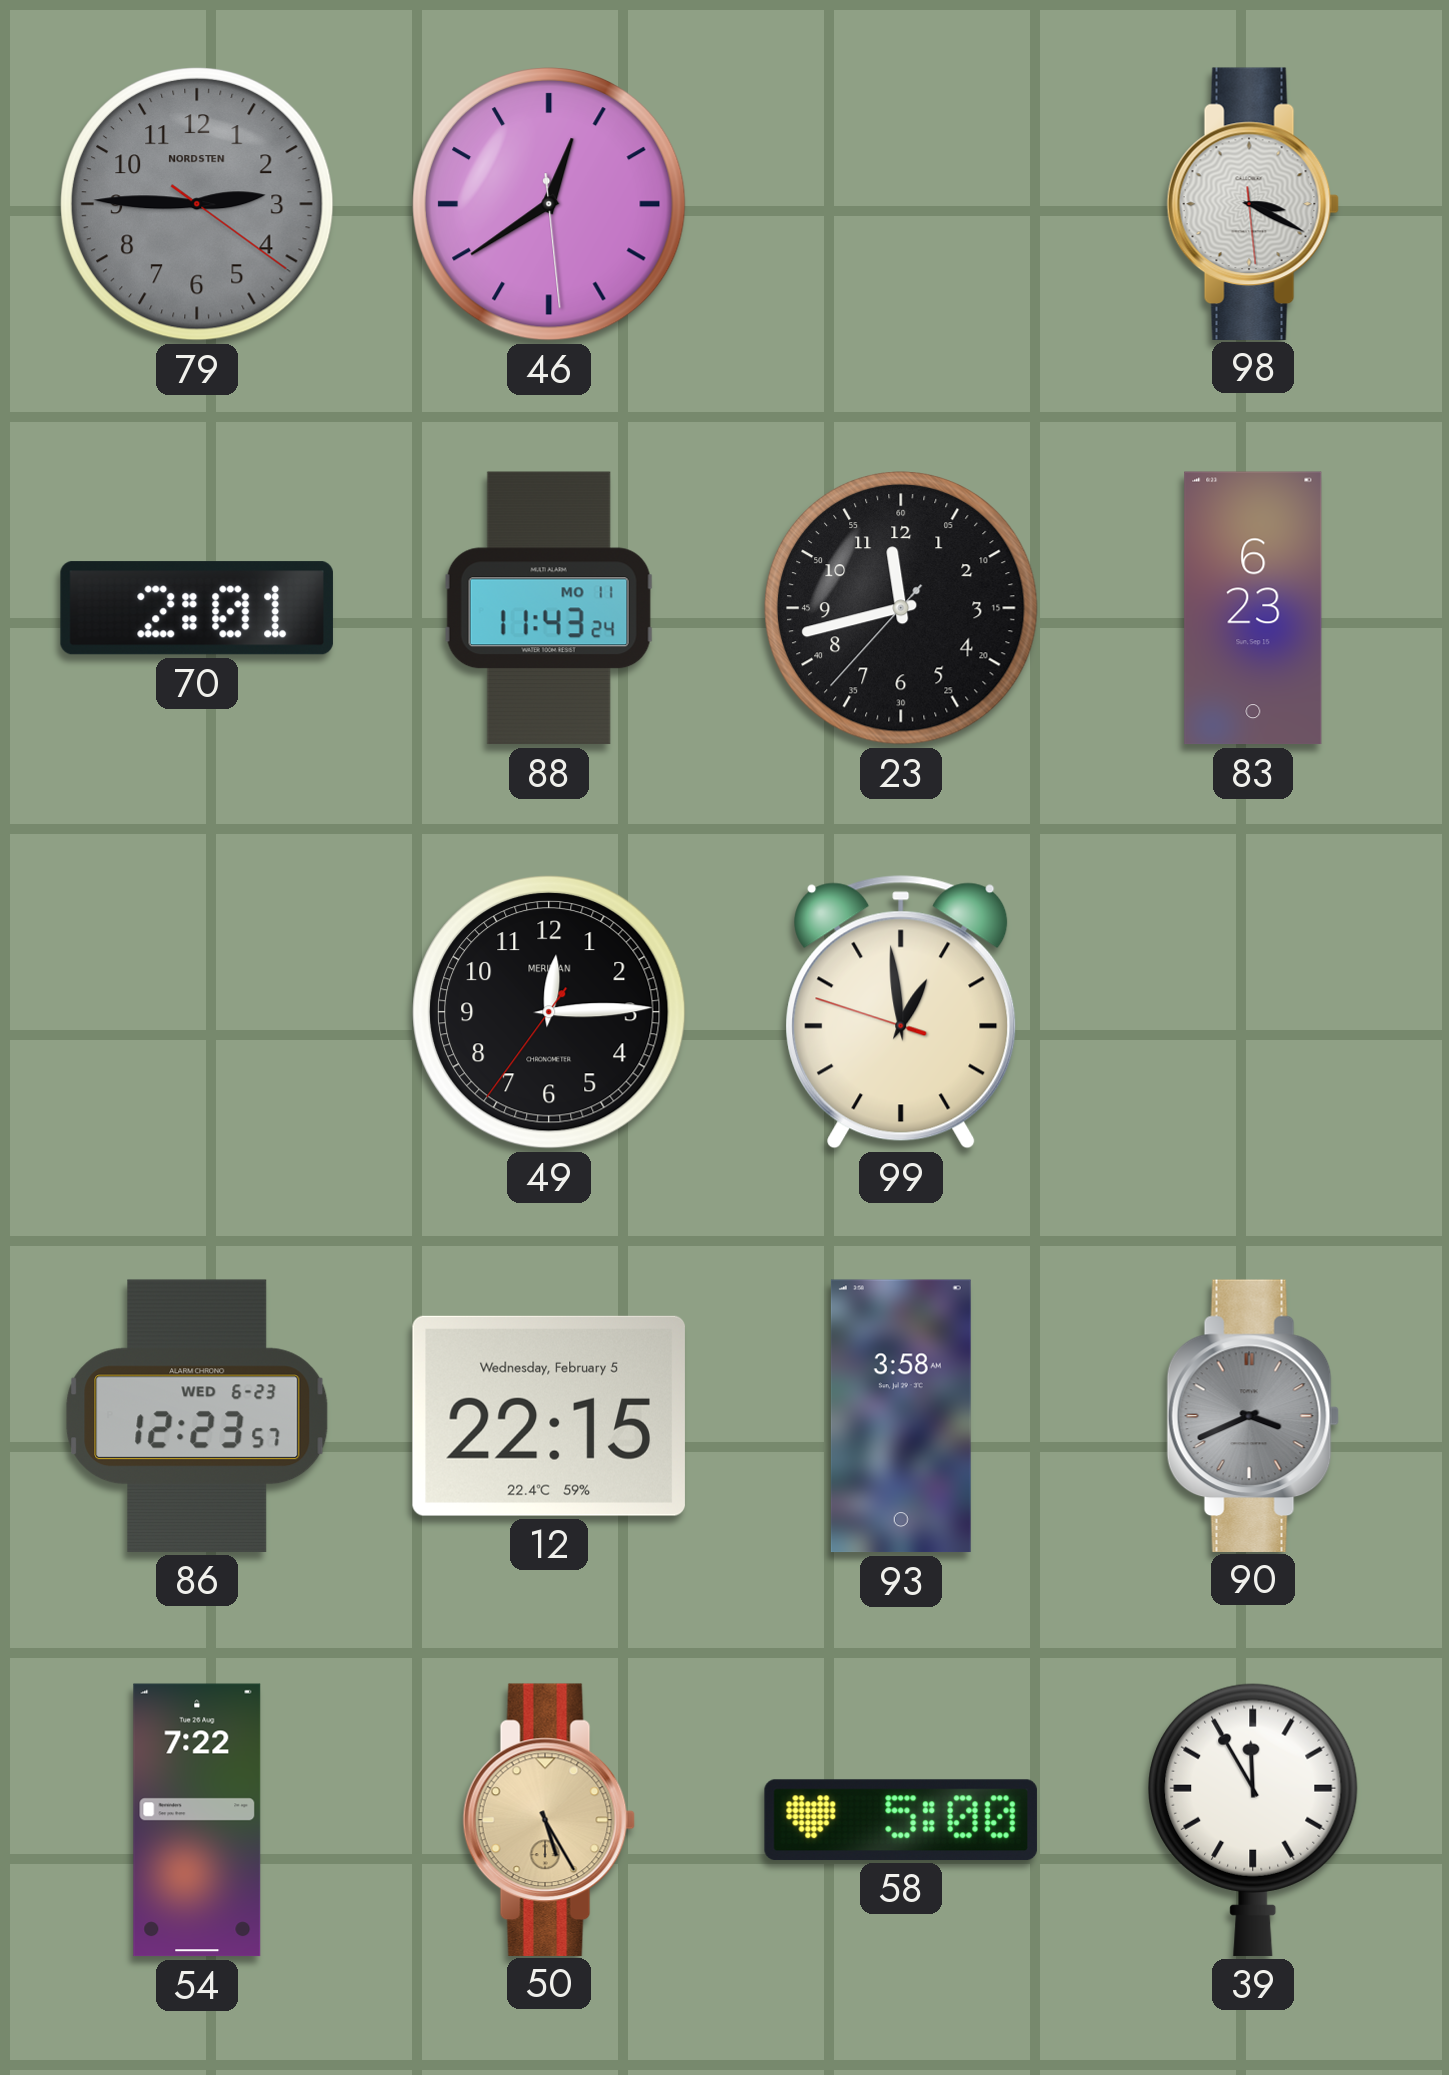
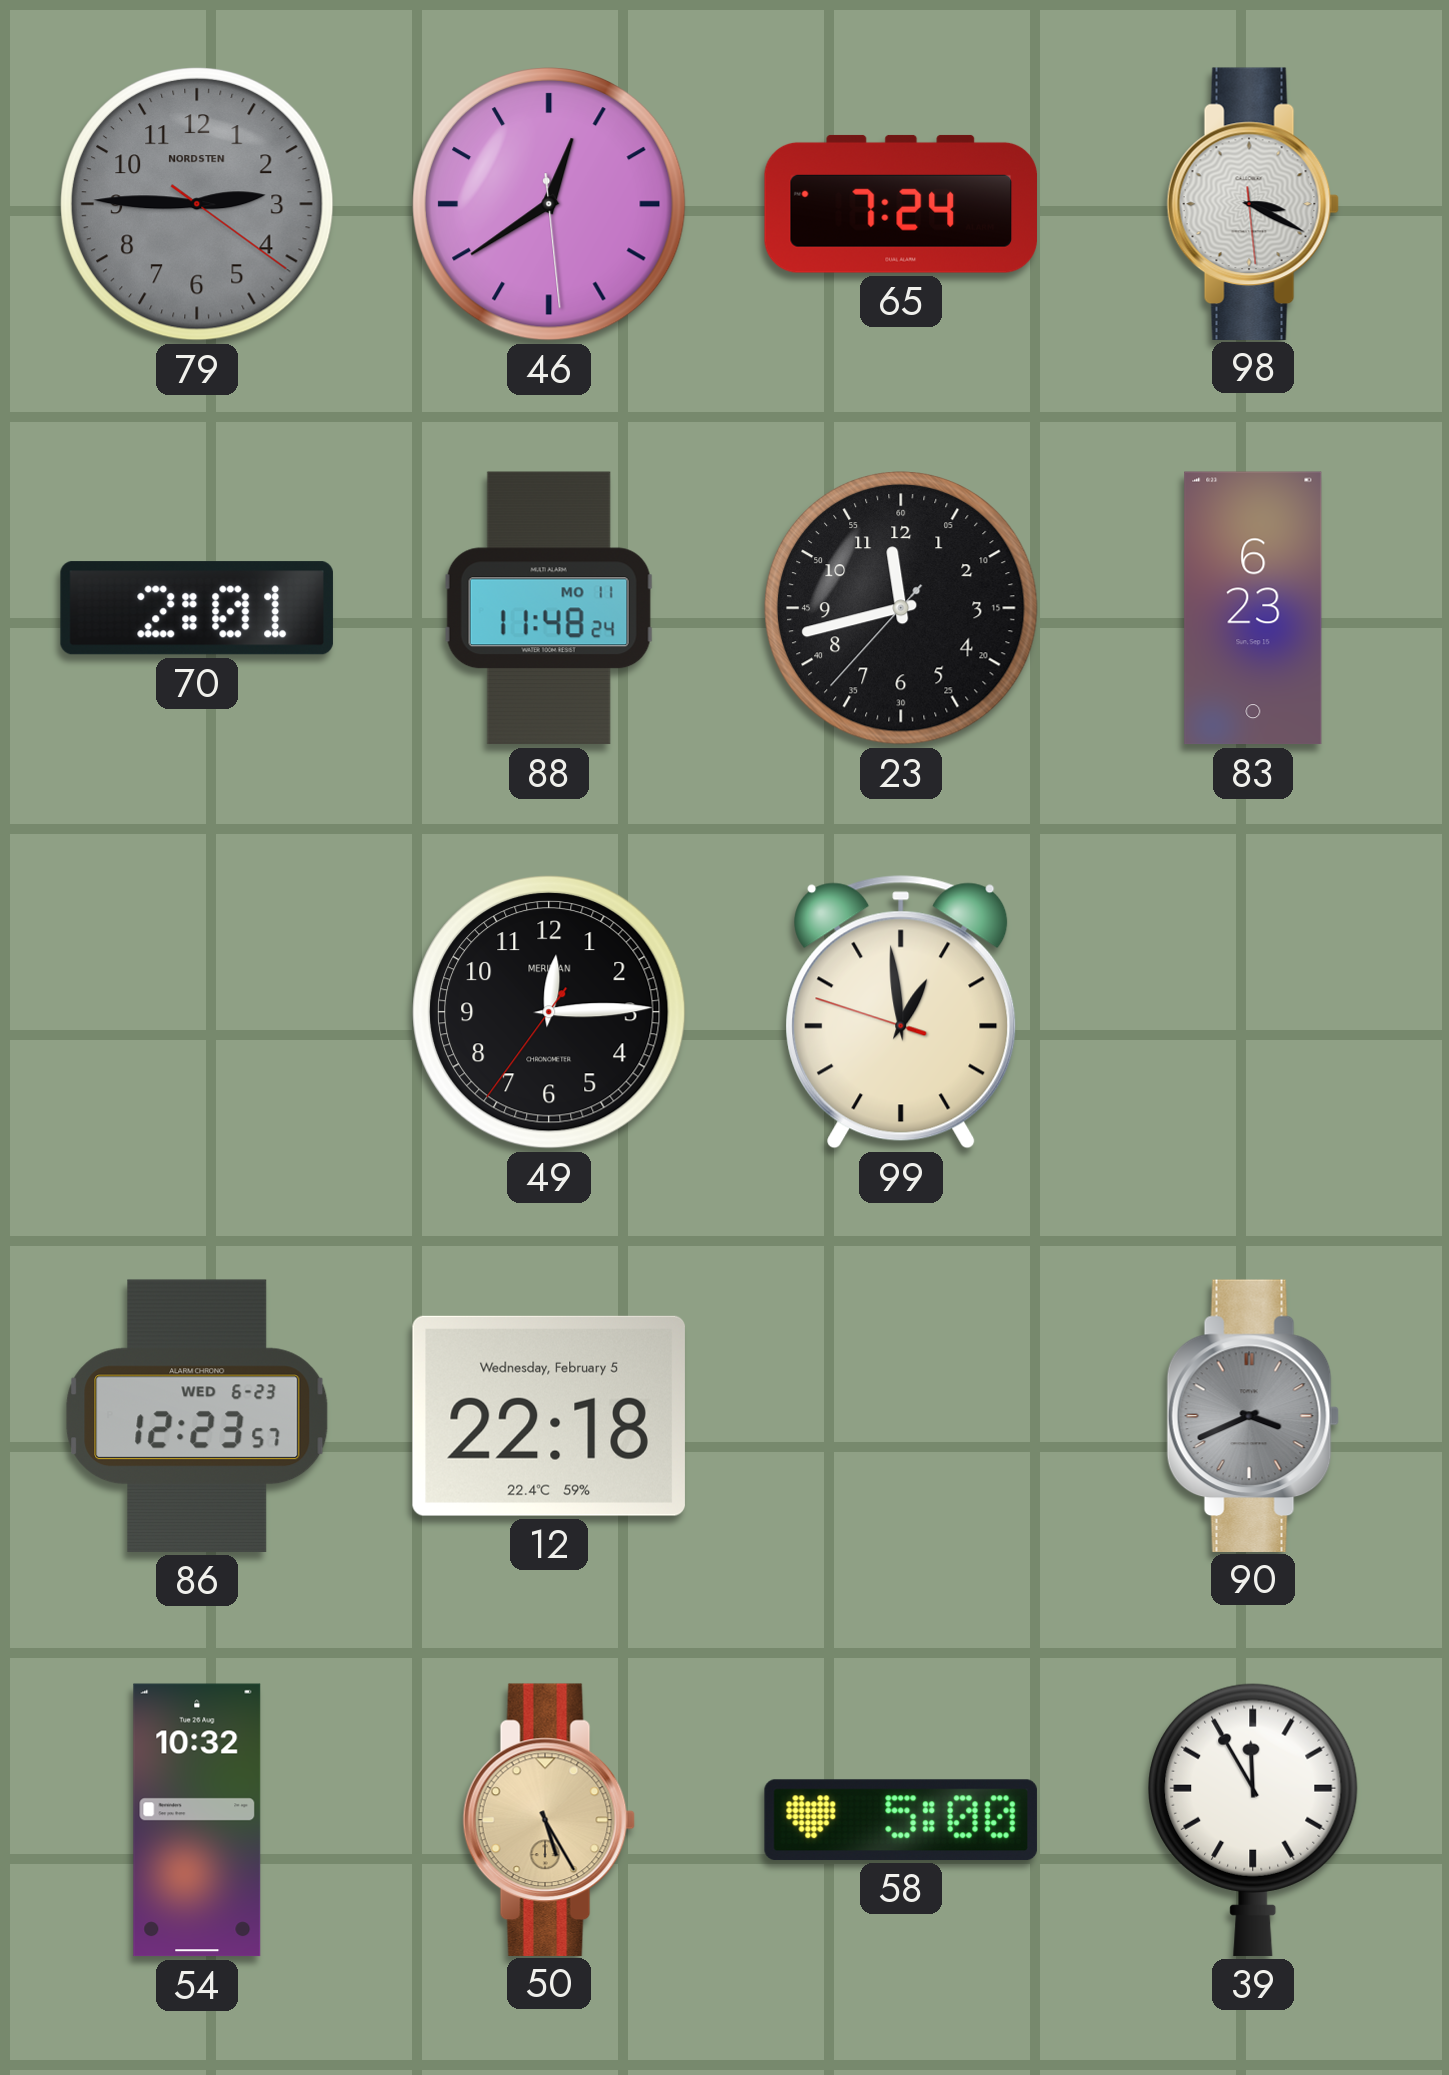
65: none -> 7:24
88: 11:43 -> 11:48
12: 22:15 -> 22:18
93: 3:58 -> none
54: 7:22 -> 10:32
